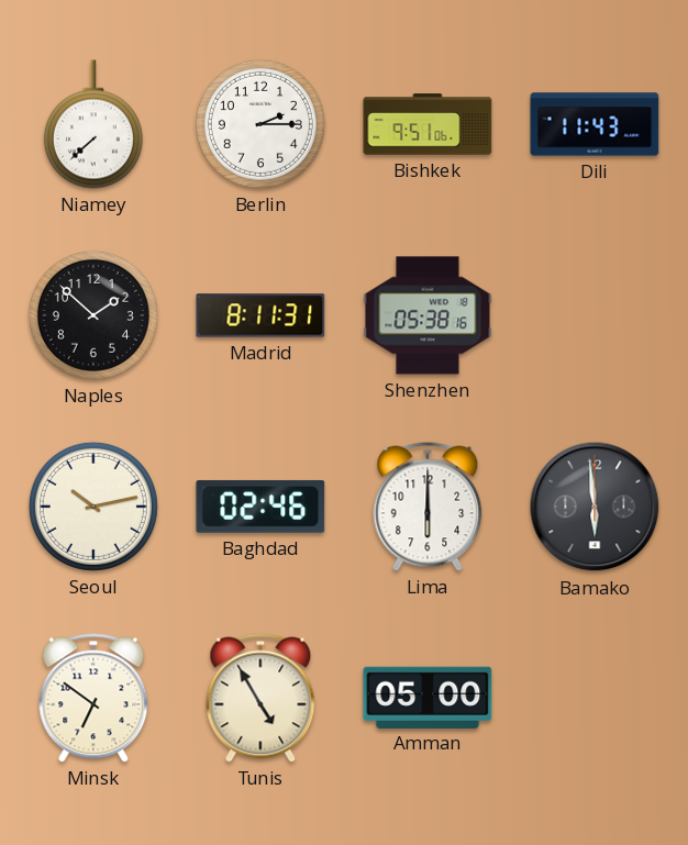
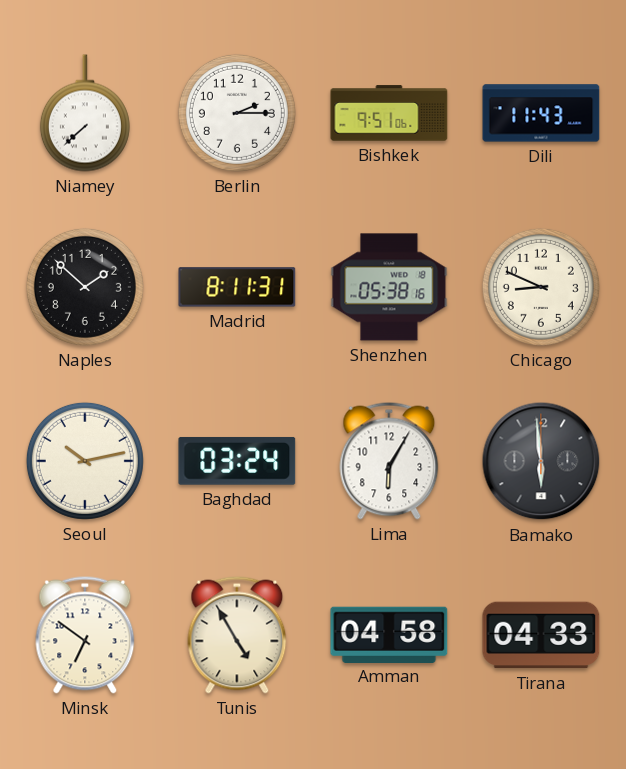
Chicago: none -> 8:49
Baghdad: 02:46 -> 03:24
Lima: 6:00 -> 6:05
Amman: 05:00 -> 04:58
Tirana: none -> 04:33
